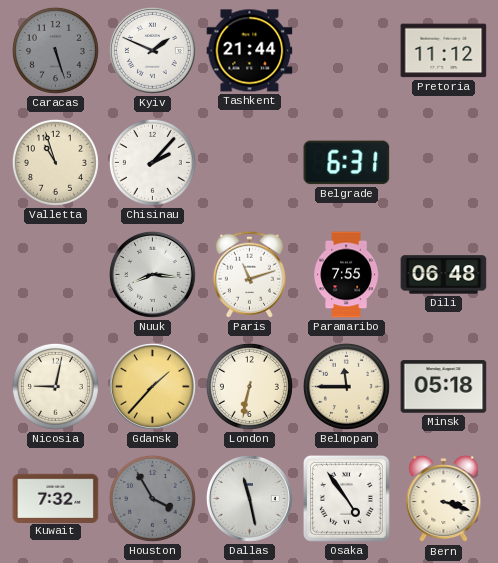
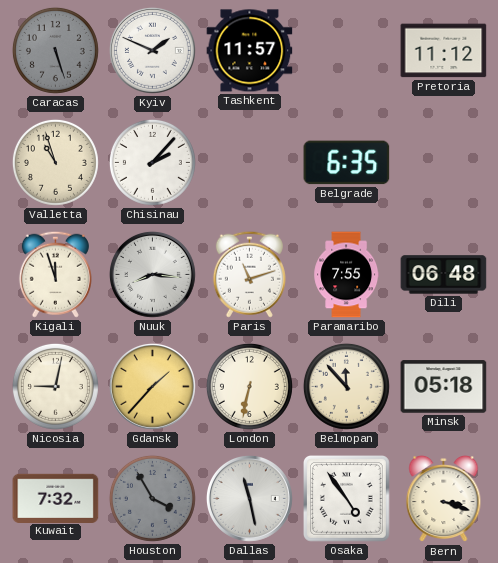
Tashkent: 21:44 -> 11:57
Belgrade: 6:31 -> 6:35
Kigali: none -> 11:57
Belmopan: 11:45 -> 11:53
